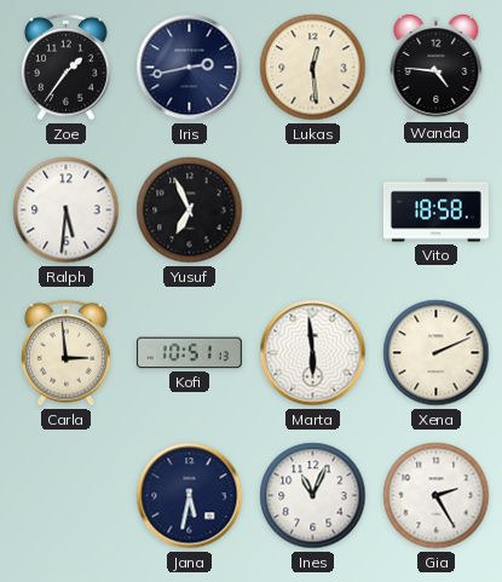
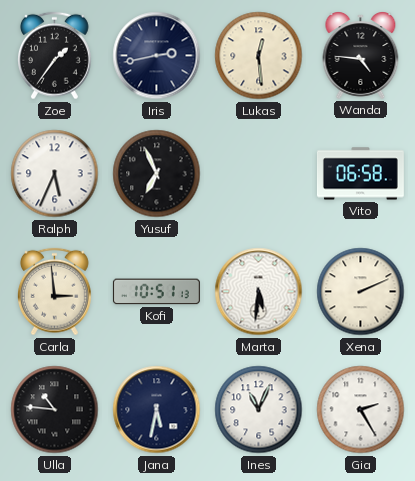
Ralph: 5:31 -> 5:34
Vito: 18:58 -> 06:58
Marta: 5:59 -> 5:31
Ulla: none -> 10:46
